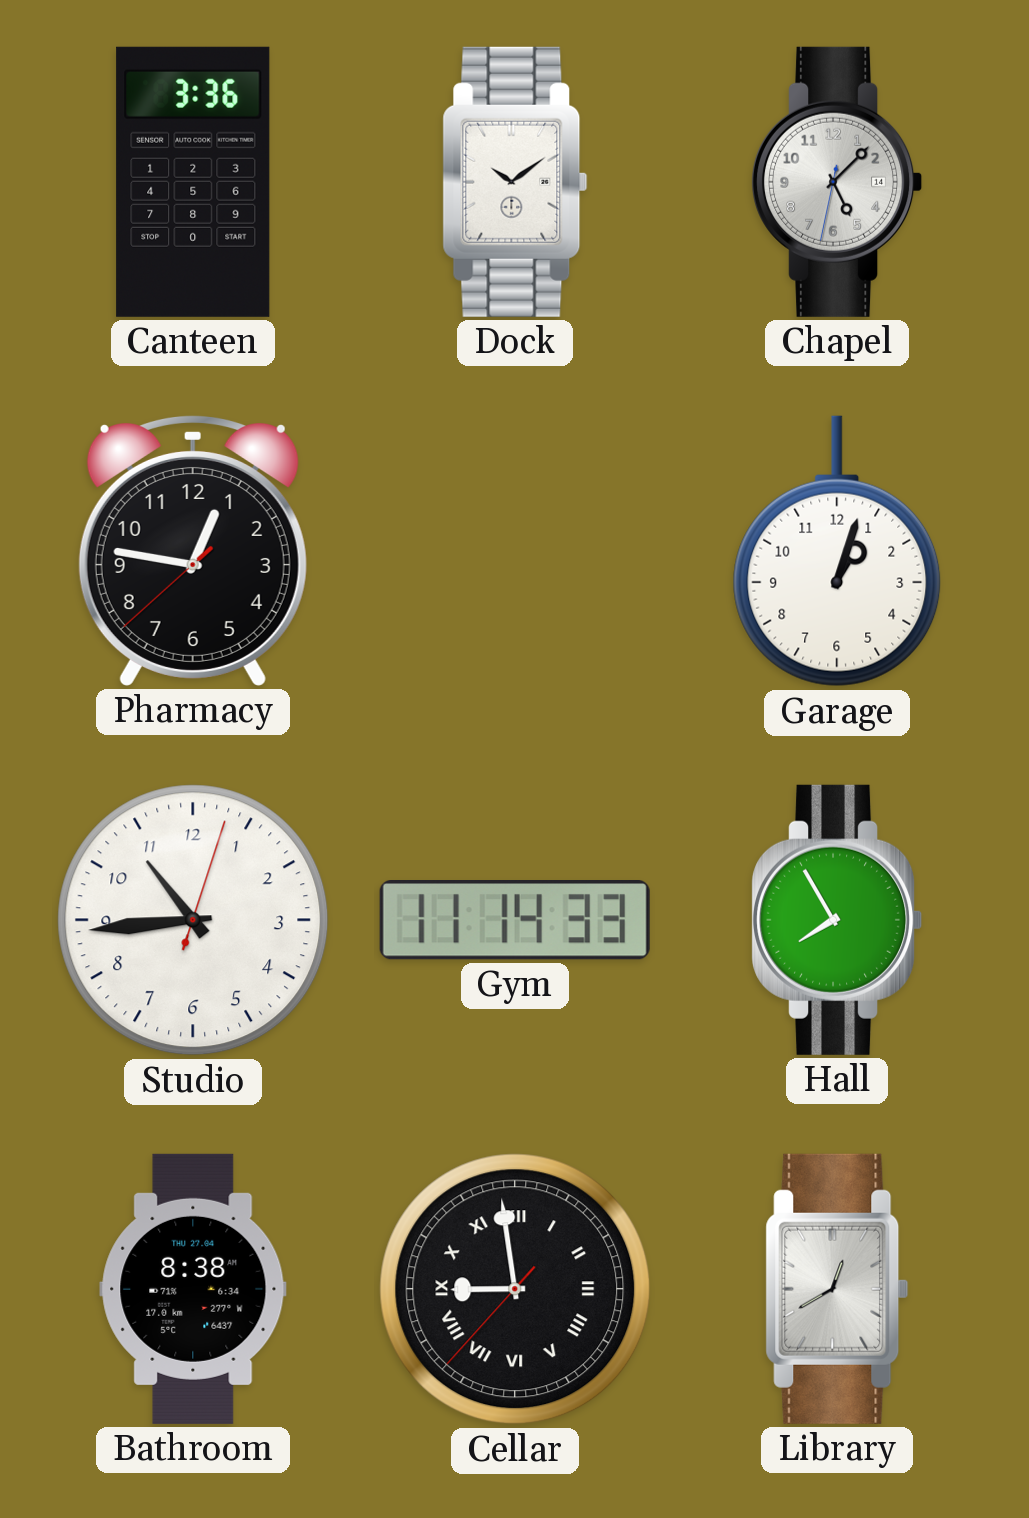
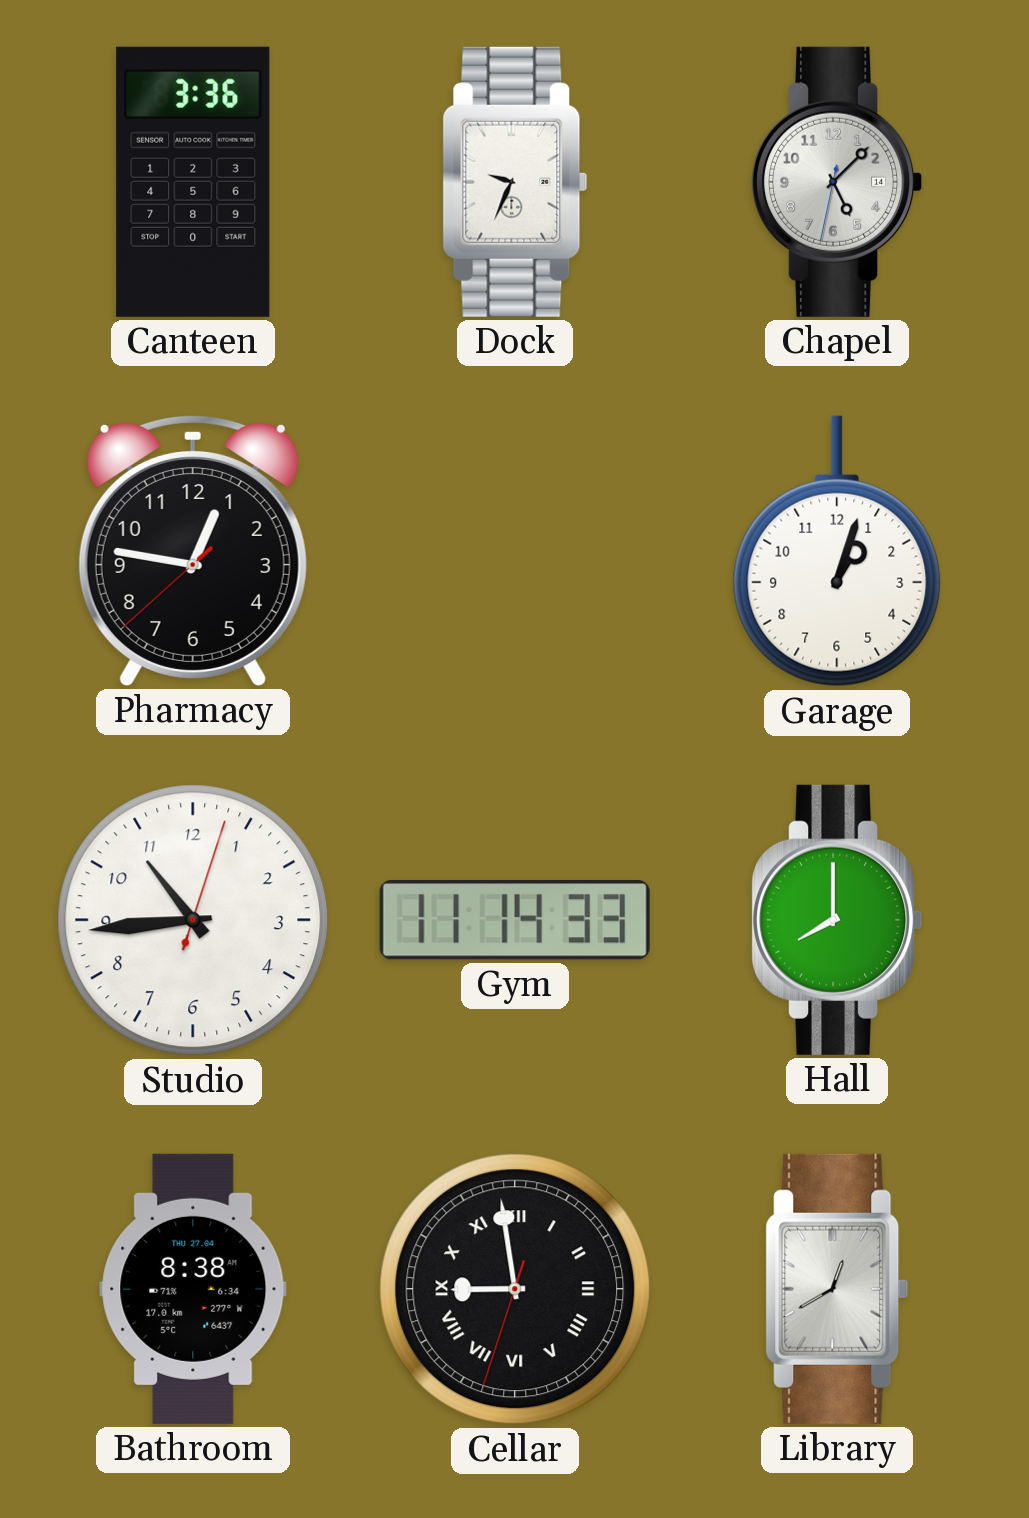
Dock: 10:09 -> 9:34
Hall: 7:55 -> 8:00
Cellar: 8:58:37 -> 8:58:33
